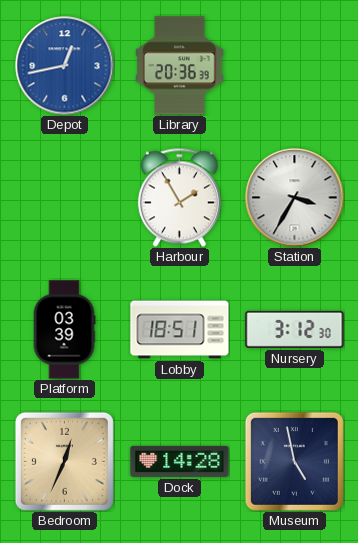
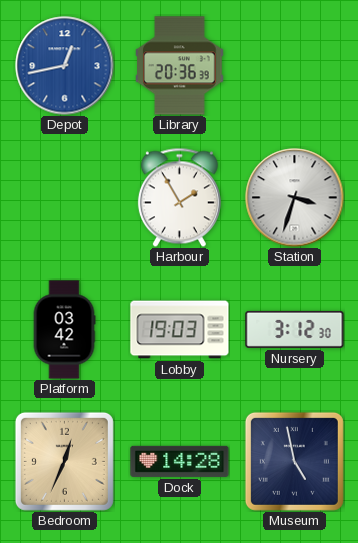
Station: 3:35 -> 3:33
Platform: 03:39 -> 03:42
Lobby: 18:51 -> 19:03
